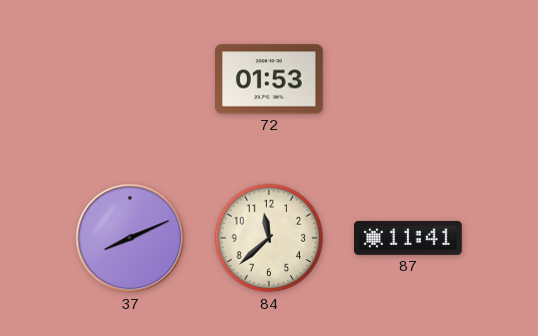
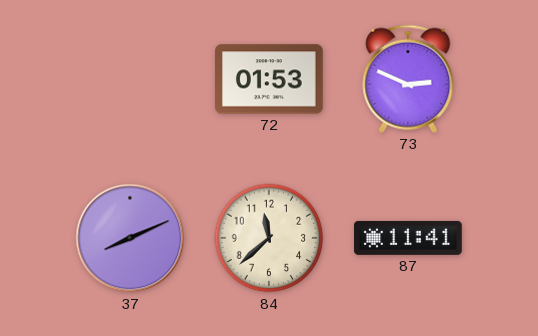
73: none -> 2:49
